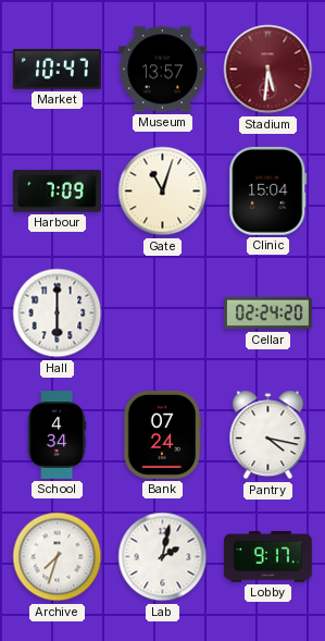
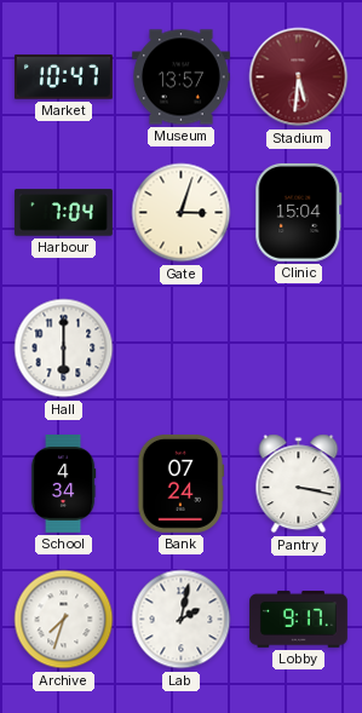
Harbour: 7:09 -> 7:04
Gate: 11:03 -> 3:03
Cellar: 02:24 -> none
Pantry: 4:17 -> 3:17
